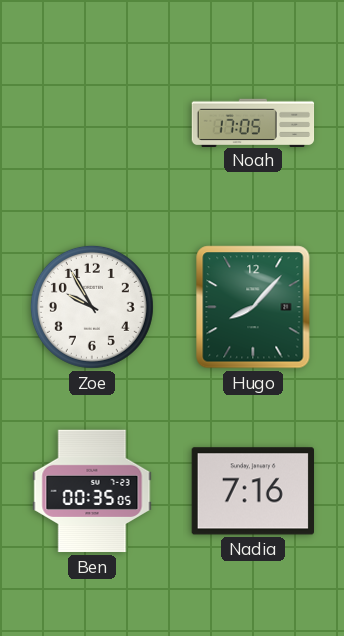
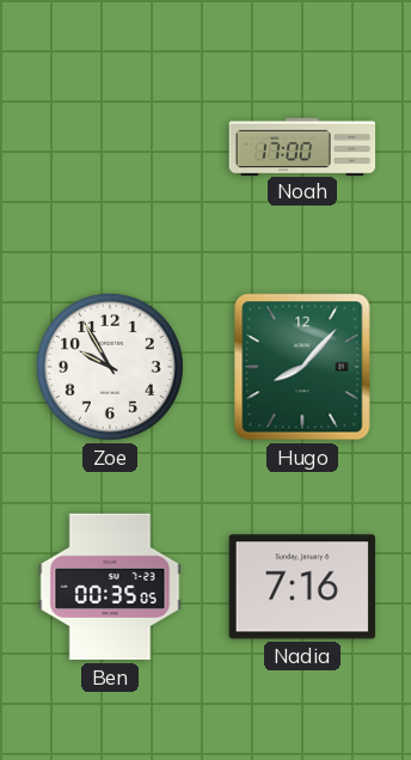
Noah: 17:05 -> 17:00
